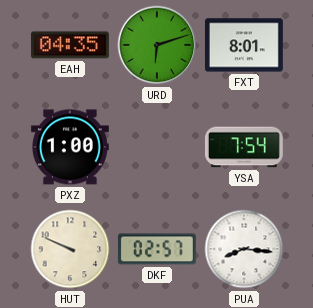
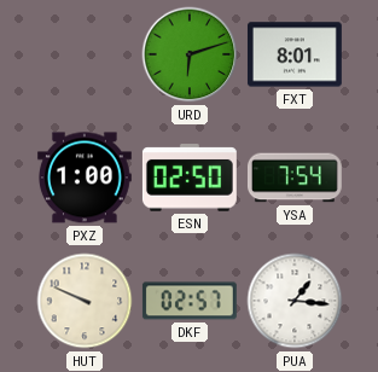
EAH: 04:35 -> none
ESN: none -> 02:50
PUA: 8:16 -> 1:16
